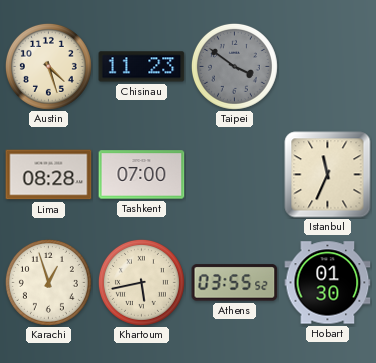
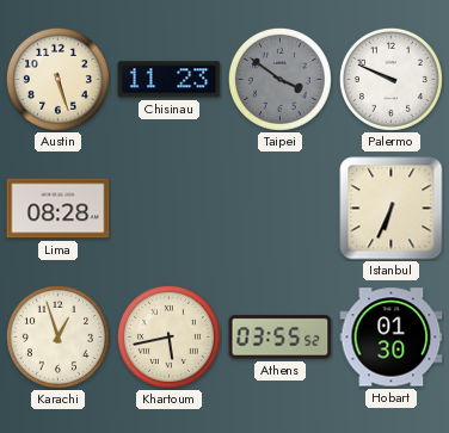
Austin: 4:27 -> 5:27
Palermo: none -> 9:49
Tashkent: 07:00 -> none
Istanbul: 11:34 -> 6:34
